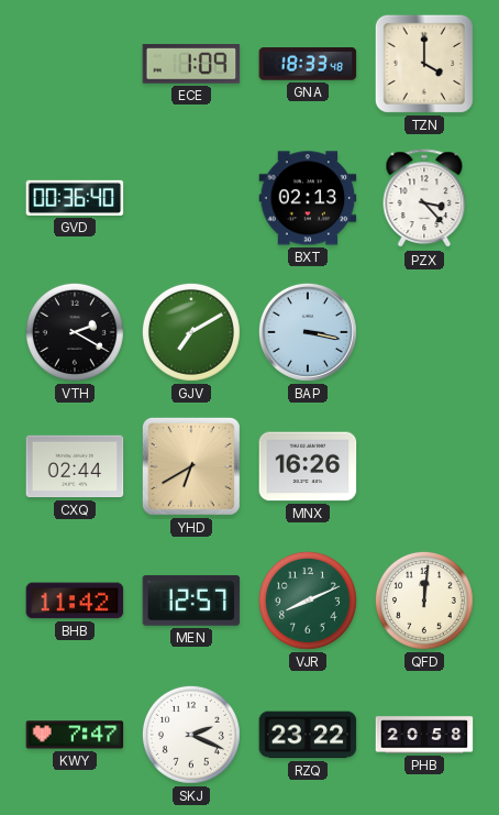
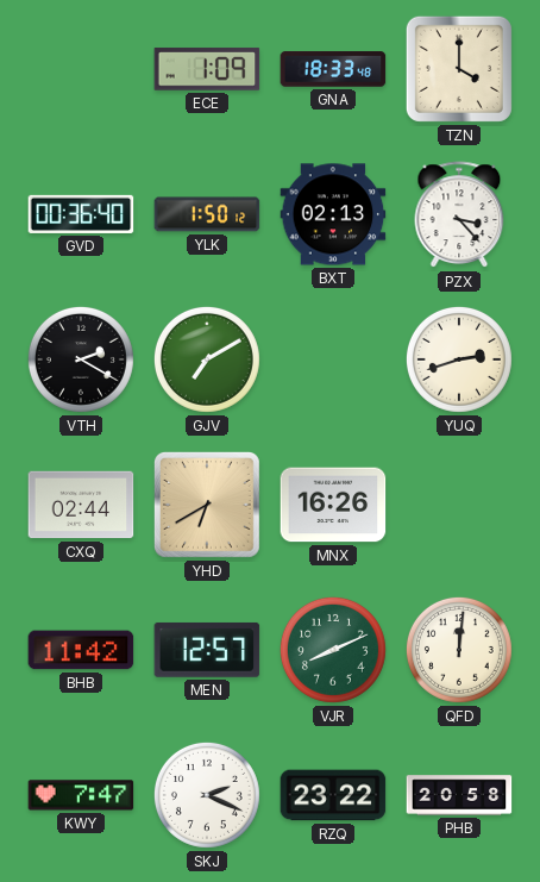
YLK: none -> 1:50
BAP: 3:17 -> none
YUQ: none -> 2:42
